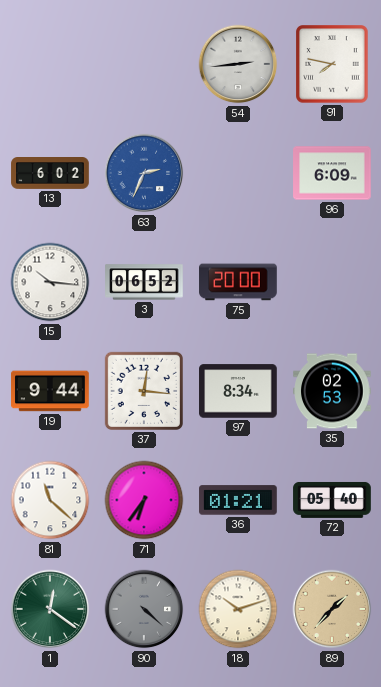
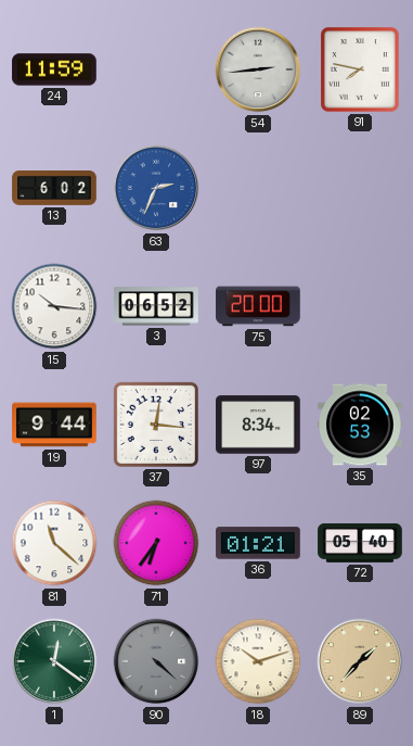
24: none -> 11:59
96: 6:09 -> none
